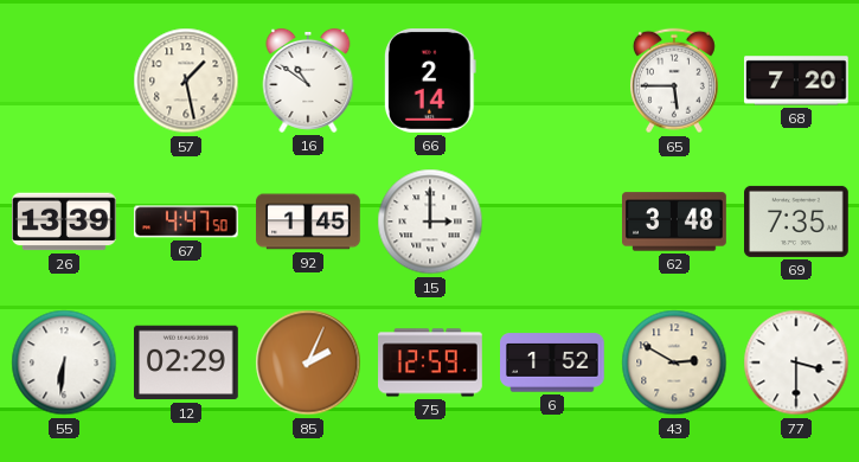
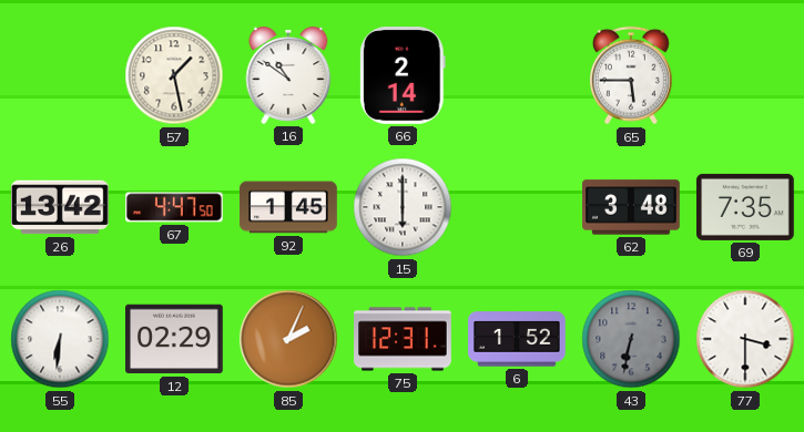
68: 7:20 -> none
26: 13:39 -> 13:42
15: 3:00 -> 6:00
75: 12:59 -> 12:31
43: 2:50 -> 6:32
43 dial: cream -> grey
